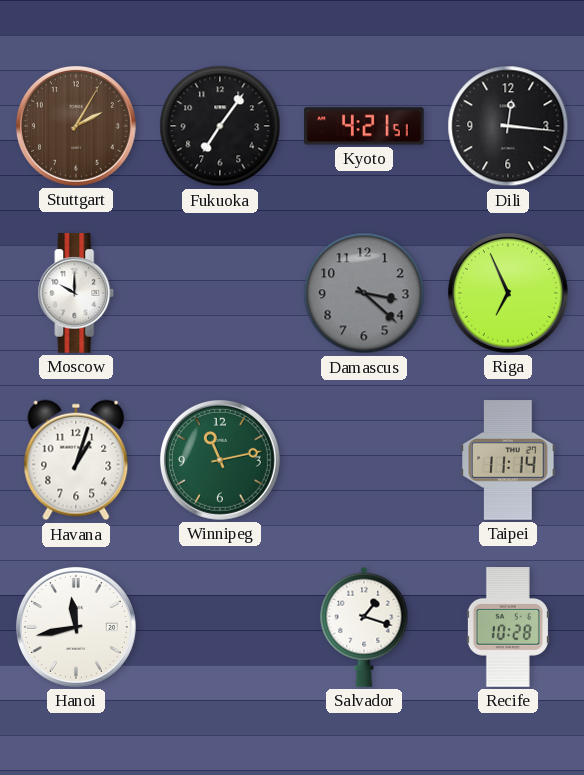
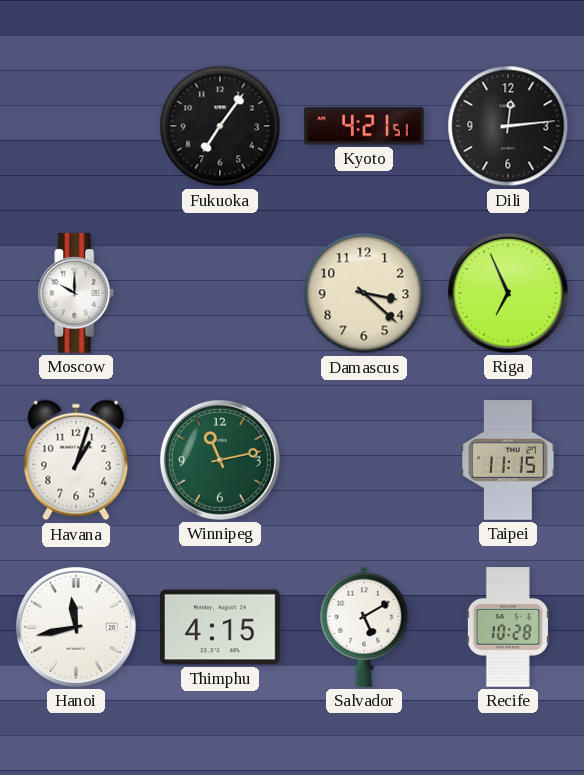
Stuttgart: 2:05 -> none
Dili: 12:16 -> 12:14
Damascus dial: grey -> cream
Taipei: 11:14 -> 11:15
Thimphu: none -> 4:15
Salvador: 1:18 -> 5:10
